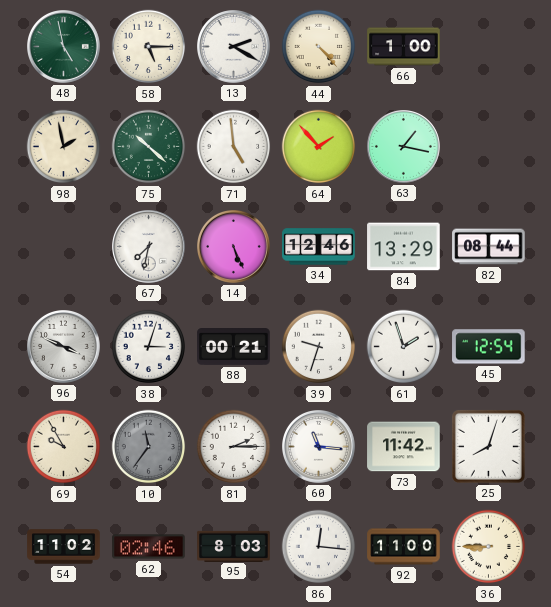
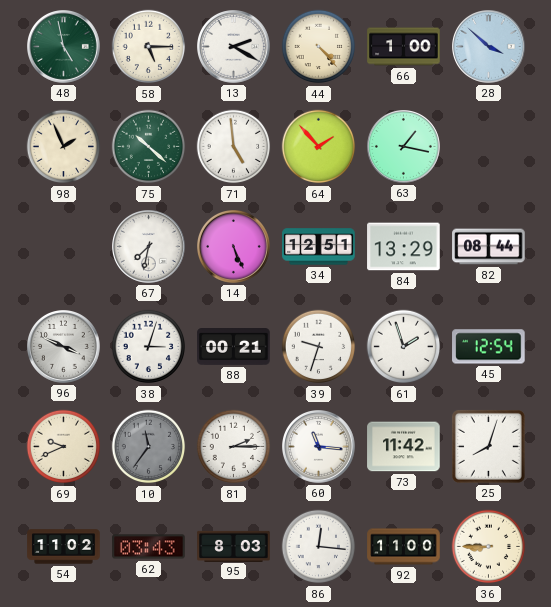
28: none -> 3:52
98: 1:58 -> 1:56
34: 12:46 -> 12:51
69: 9:55 -> 9:41
62: 02:46 -> 03:43
